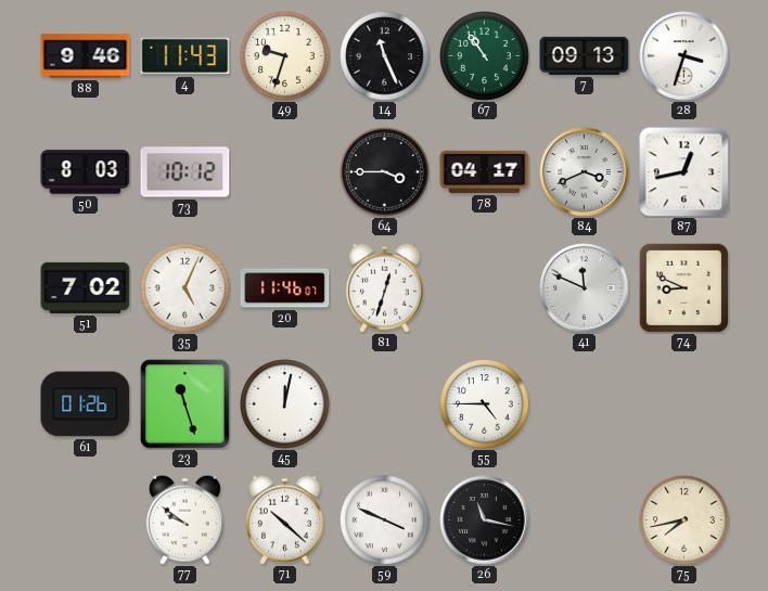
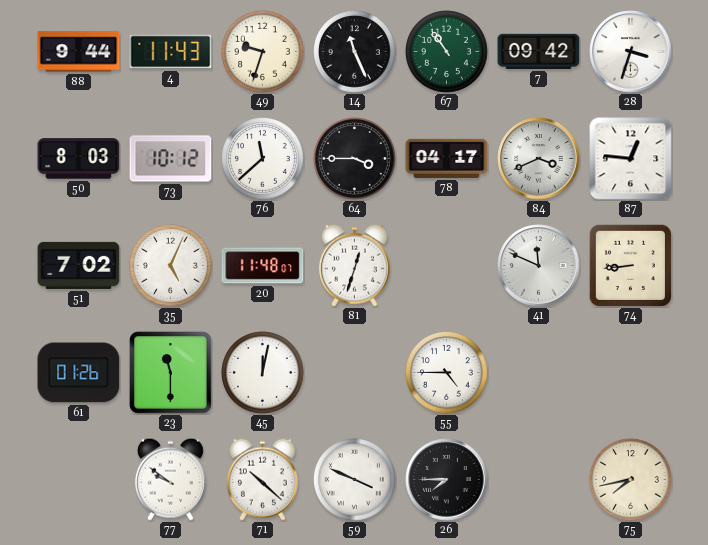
88: 9:46 -> 9:44
7: 09:13 -> 09:42
76: none -> 11:38
87: 12:43 -> 12:46
20: 11:46 -> 11:48
74: 8:49 -> 8:44
23: 11:27 -> 11:30
26: 11:17 -> 7:45
